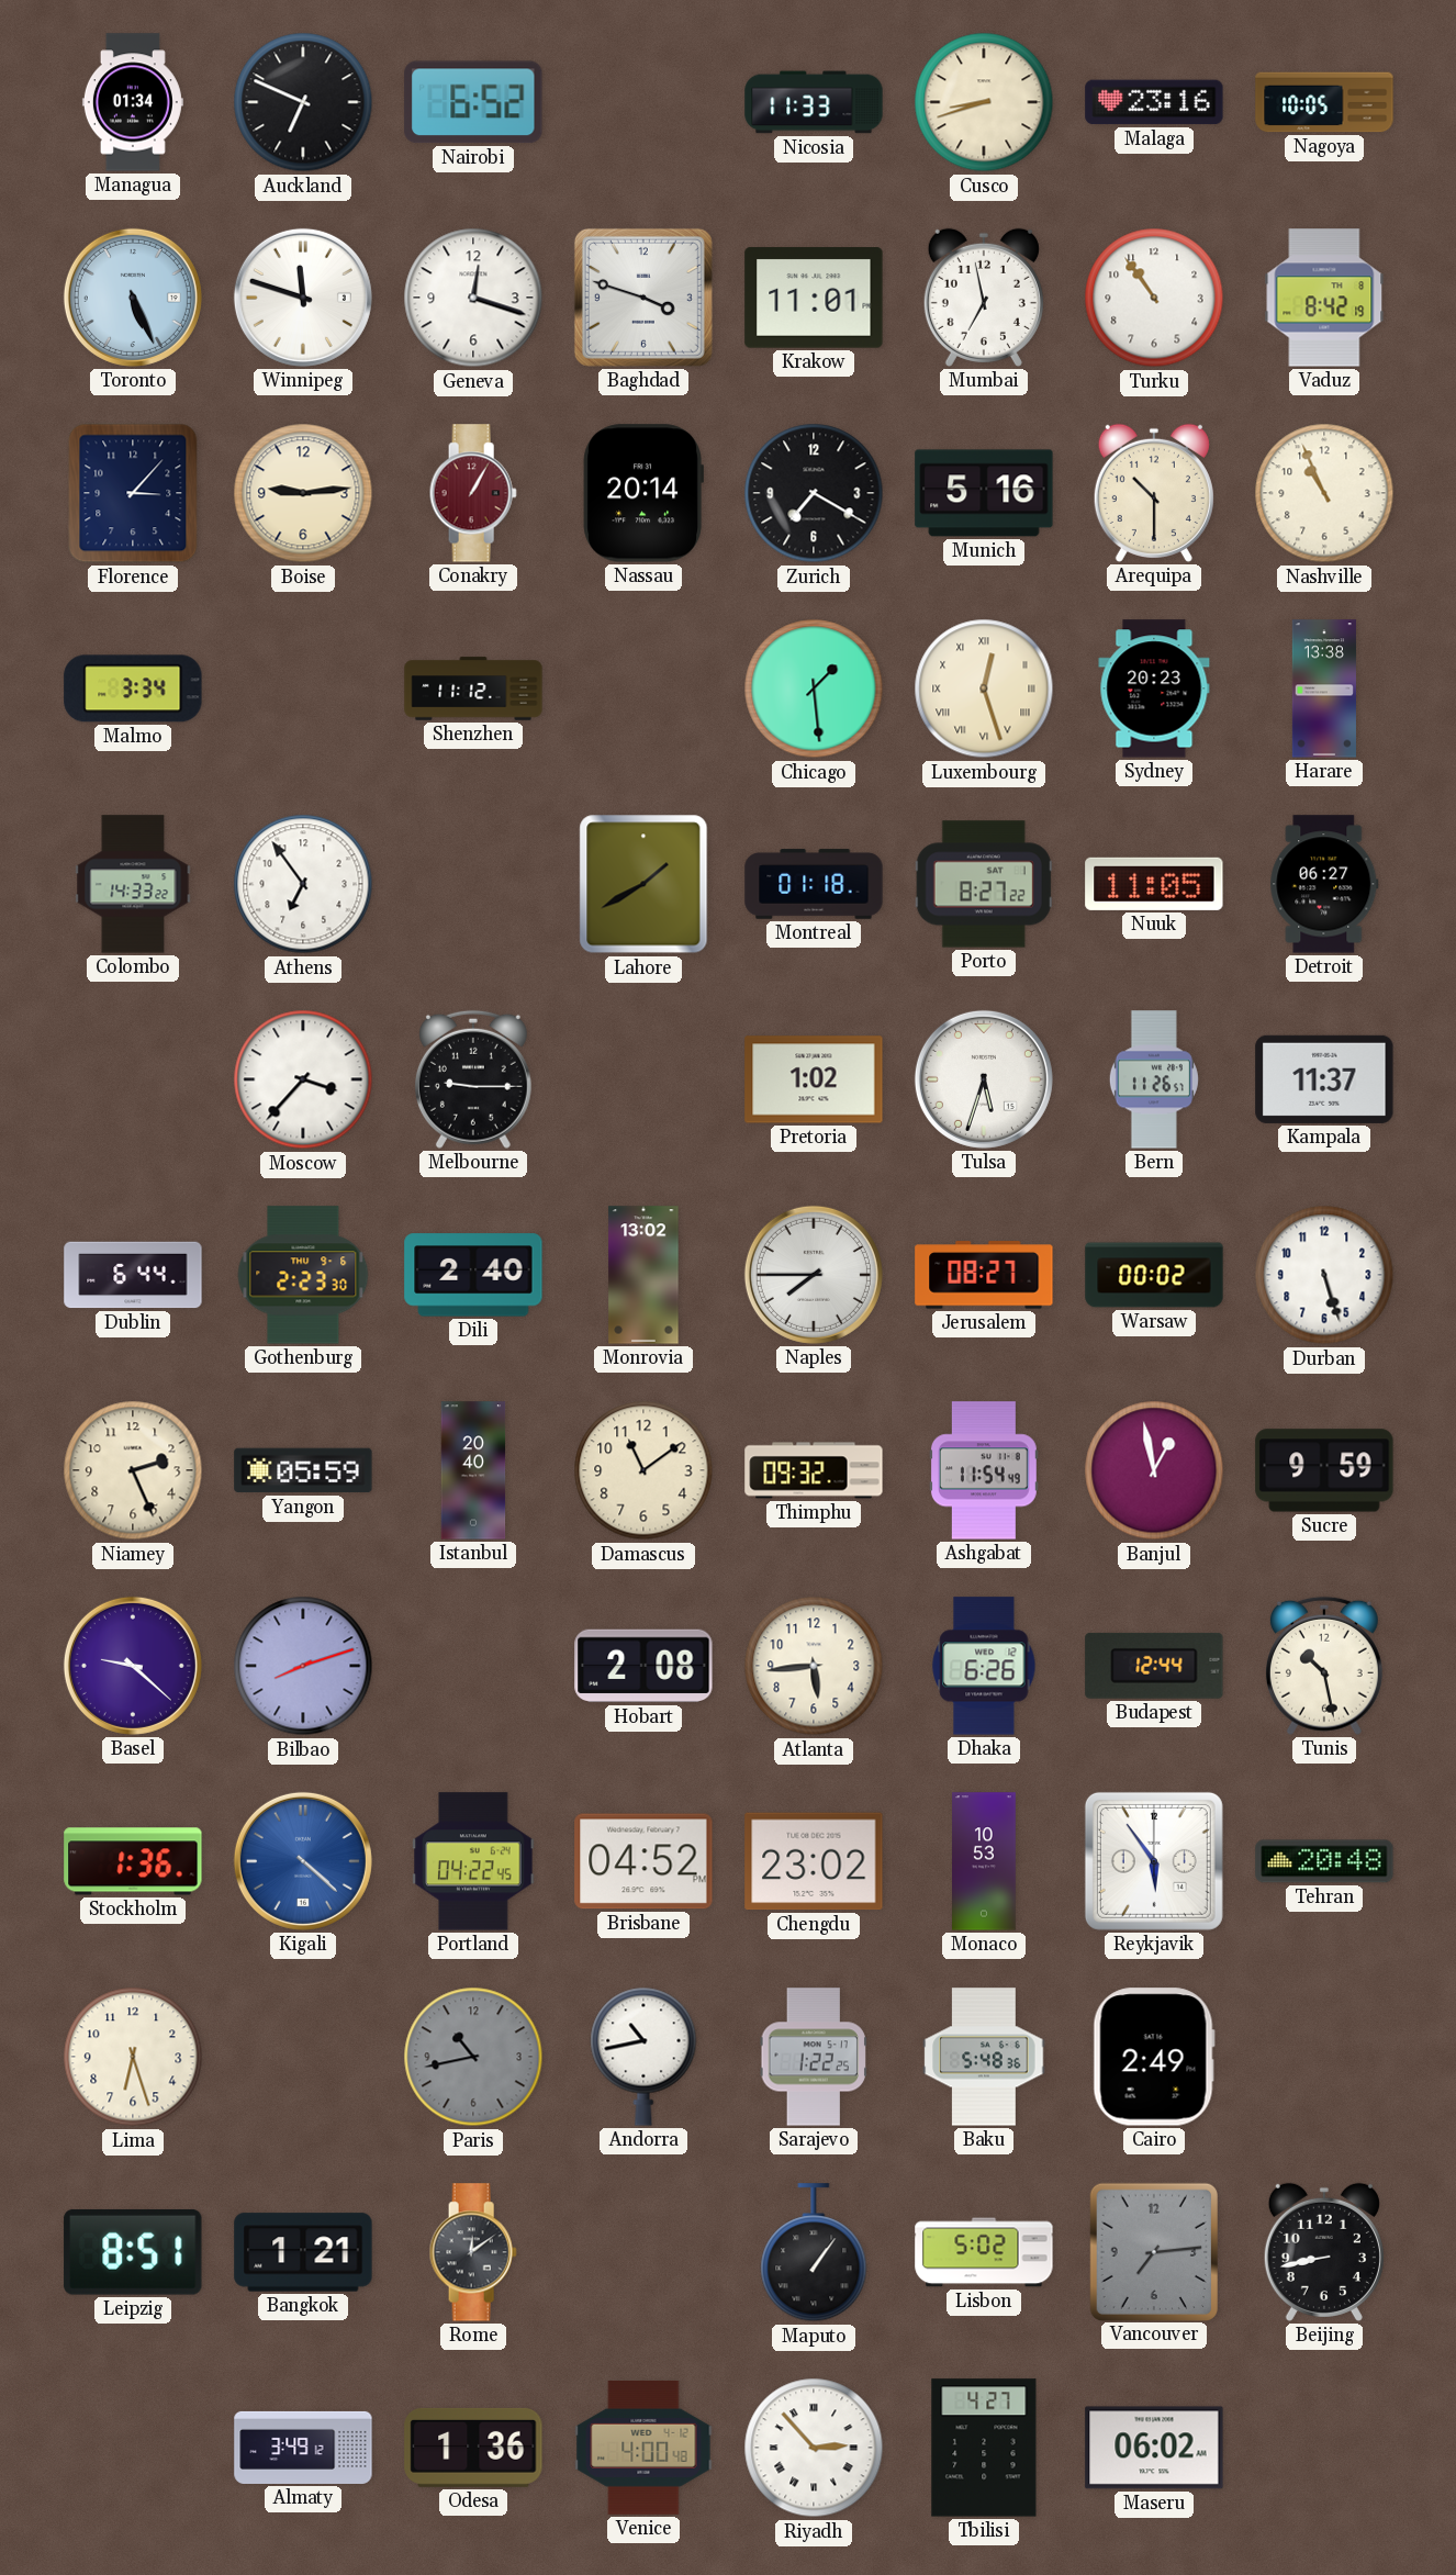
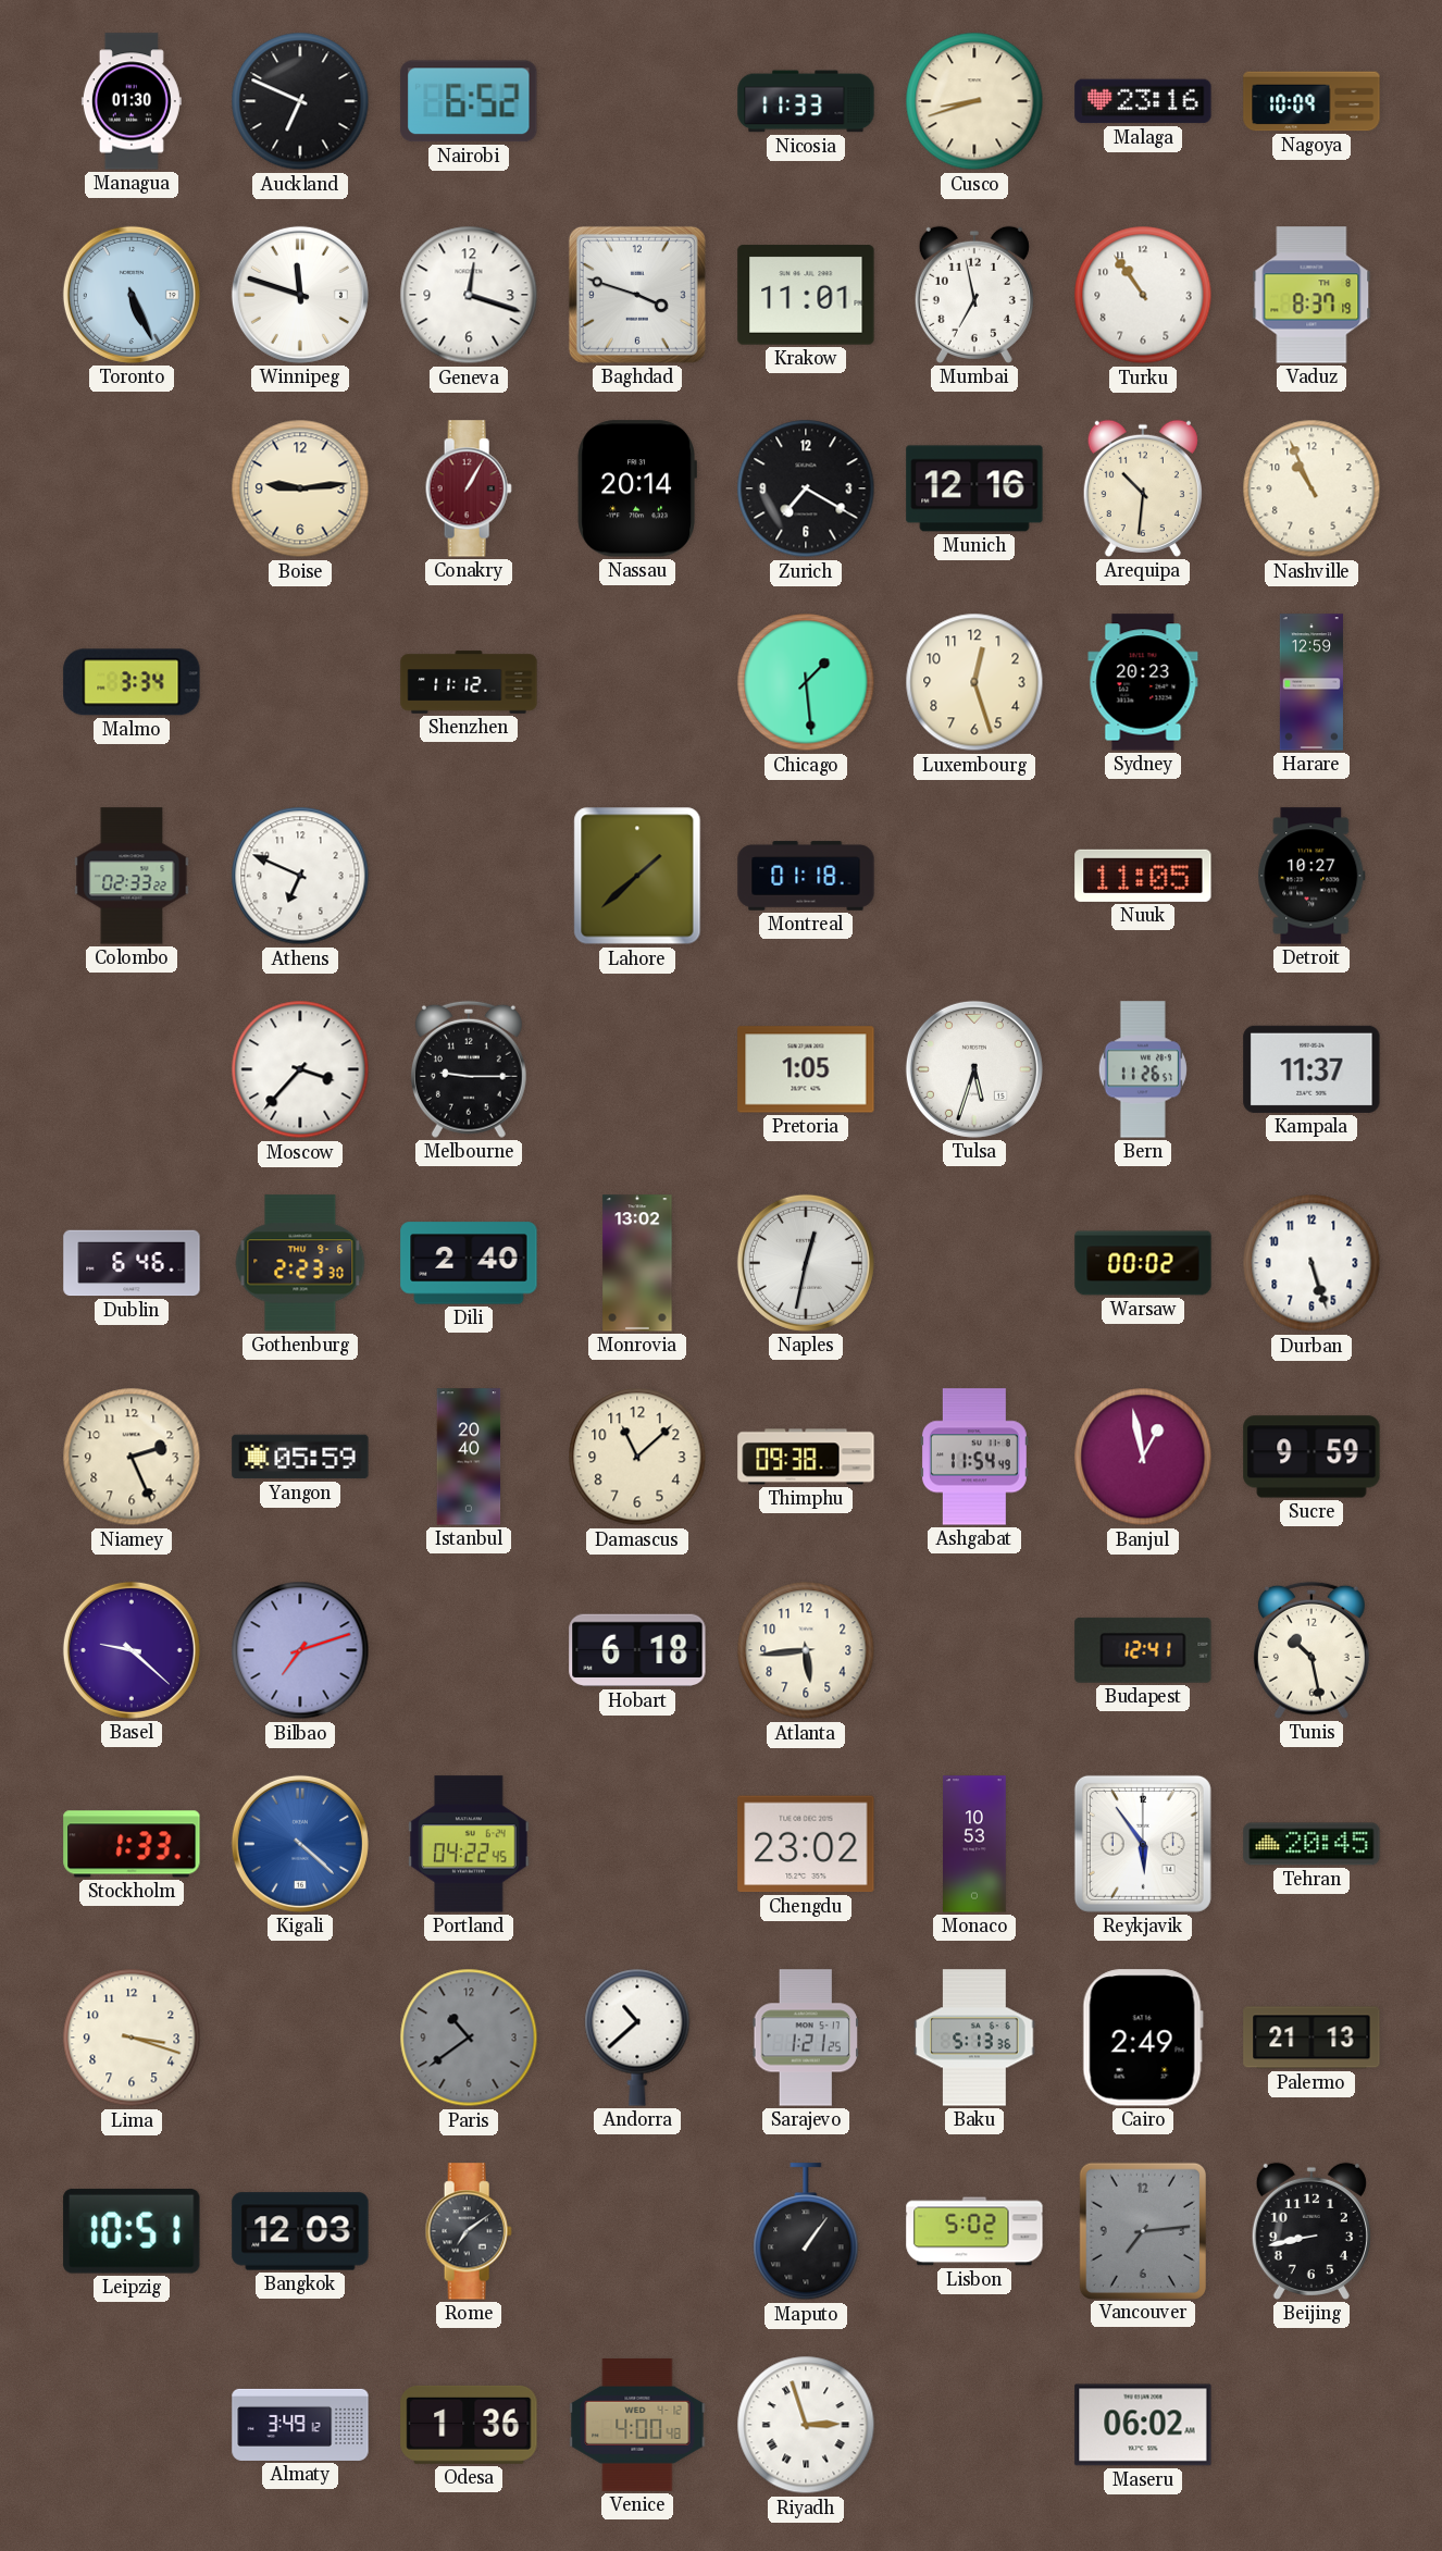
Managua: 01:34 -> 01:30
Nagoya: 10:05 -> 10:09
Vaduz: 8:42 -> 8:37
Florence: 3:07 -> none
Munich: 5:16 -> 12:16
Arequipa: 10:30 -> 10:31
Luxembourg numerals: Roman -> Arabic
Harare: 13:38 -> 12:59
Colombo: 14:33 -> 02:33
Athens: 6:54 -> 6:49
Lahore: 1:40 -> 1:38
Porto: 8:27 -> none
Detroit: 06:27 -> 10:27
Pretoria: 1:02 -> 1:05
Dublin: 6:44 -> 6:46
Naples: 7:45 -> 12:32
Jerusalem: 08:27 -> none
Damascus: 11:09 -> 11:08
Thimphu: 09:32 -> 09:38
Bilbao: 8:12 -> 7:12
Hobart: 2:08 -> 6:18
Dhaka: 6:26 -> none
Budapest: 12:44 -> 12:41
Stockholm: 1:36 -> 1:33
Brisbane: 04:52 -> none
Tehran: 20:48 -> 20:45
Lima: 6:27 -> 3:18
Paris: 10:43 -> 10:39
Andorra: 10:43 -> 10:38
Sarajevo: 1:22 -> 1:21
Baku: 5:48 -> 5:13
Palermo: none -> 21:13
Leipzig: 8:51 -> 10:51
Bangkok: 1:21 -> 12:03
Rome: 12:09 -> 7:09
Riyadh: 2:53 -> 2:57
Tbilisi: 4:27 -> none
